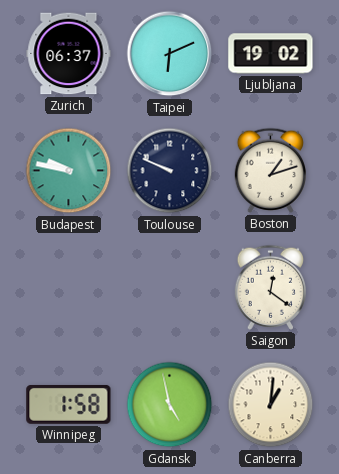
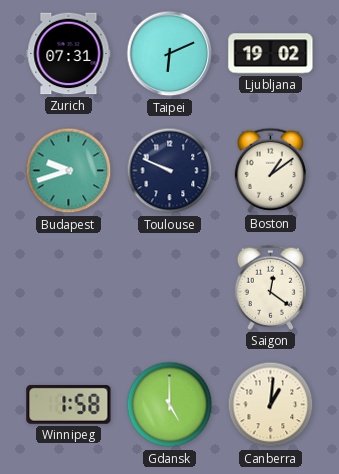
Zurich: 06:37 -> 07:31
Budapest: 9:47 -> 9:42
Boston: 1:12 -> 1:09
Gdansk: 4:58 -> 5:00
